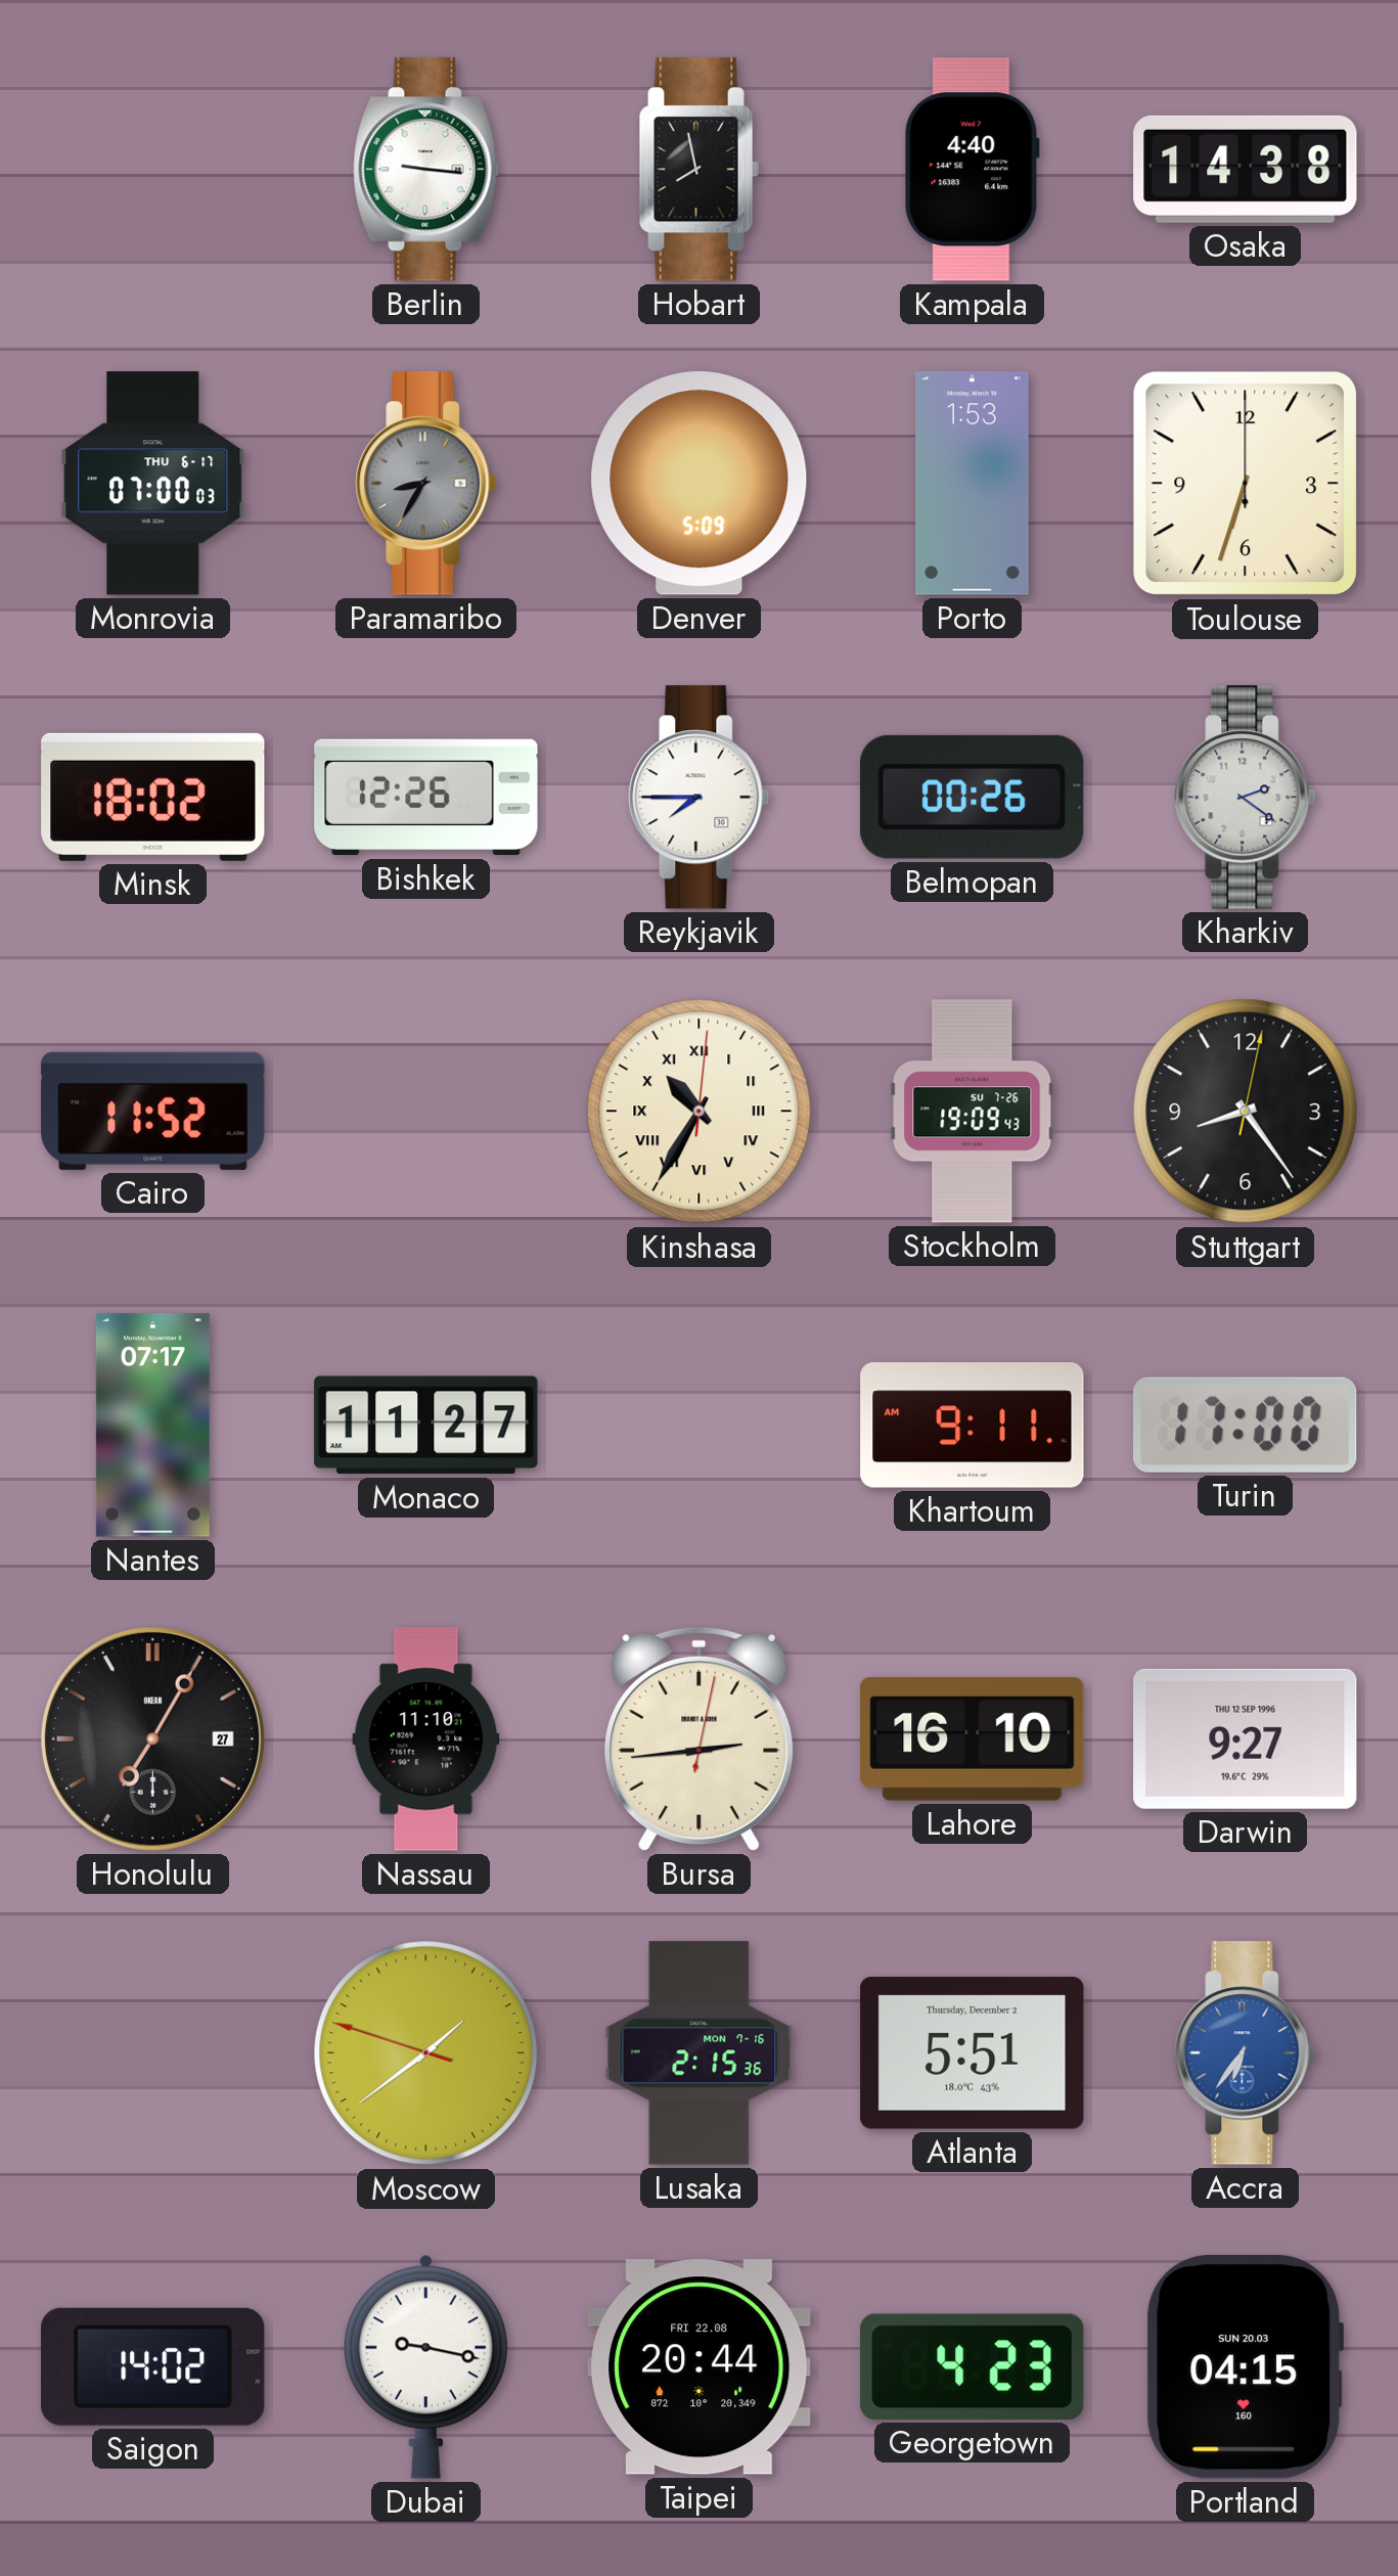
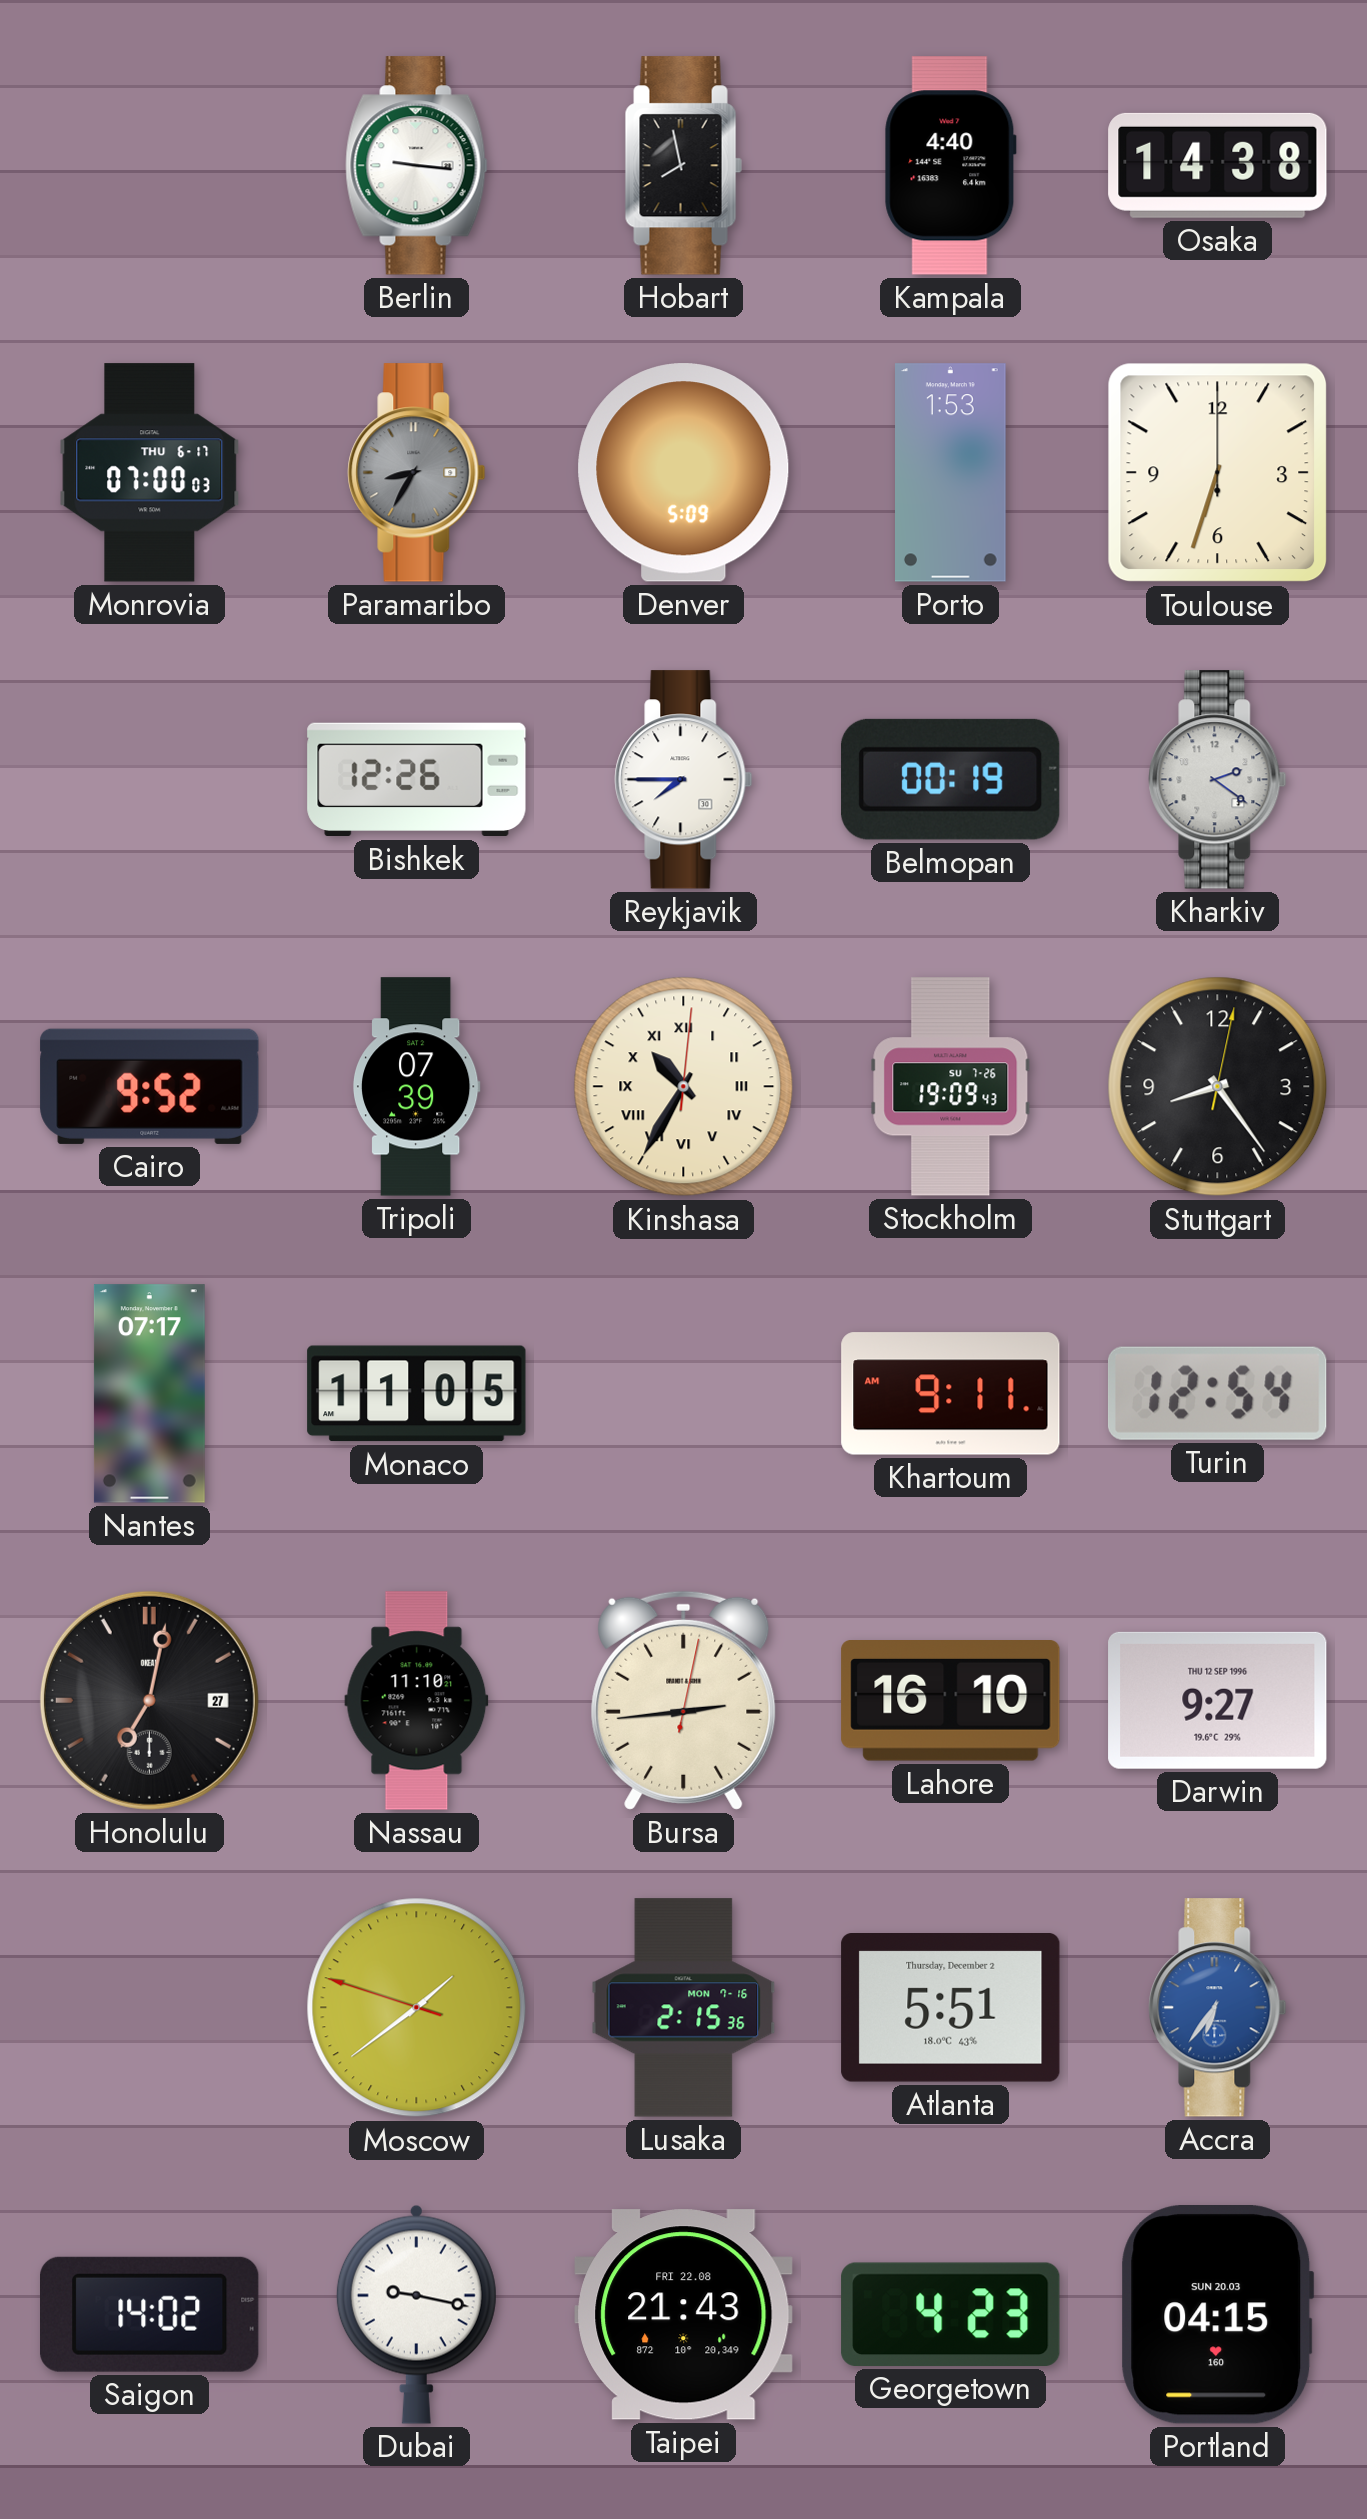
Minsk: 18:02 -> none
Belmopan: 00:26 -> 00:19
Cairo: 11:52 -> 9:52
Tripoli: none -> 07:39
Monaco: 11:27 -> 11:05
Turin: 17:00 -> 12:54
Honolulu: 7:05 -> 7:02
Taipei: 20:44 -> 21:43
